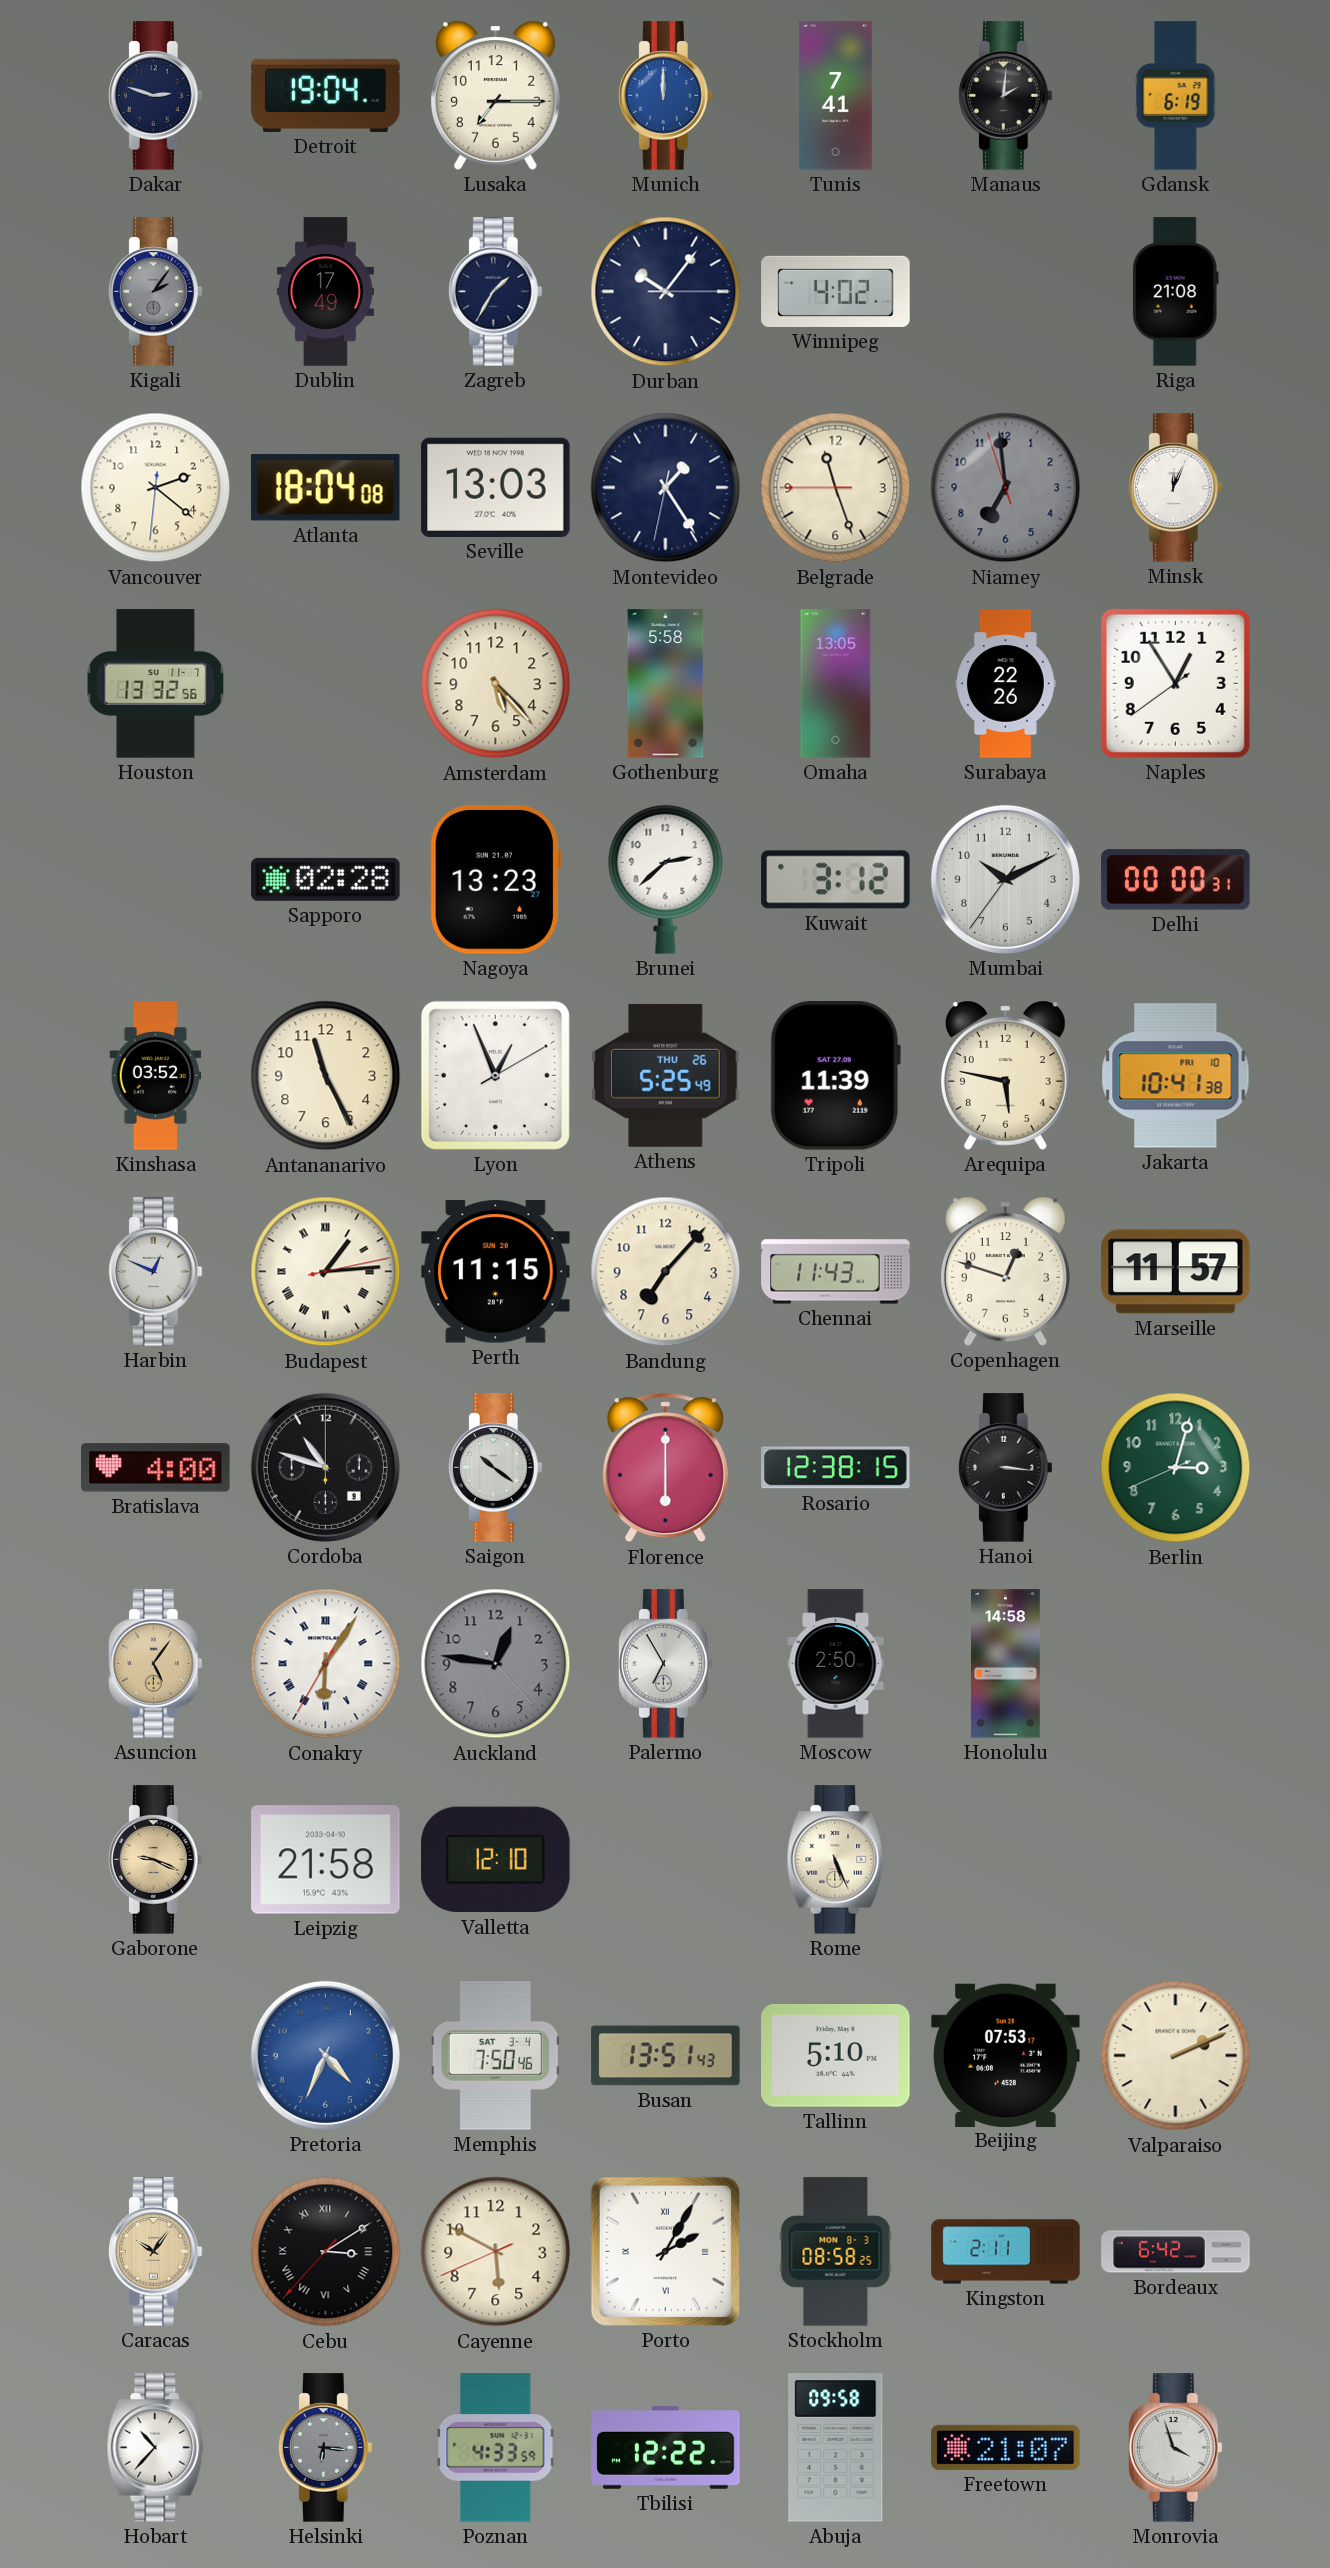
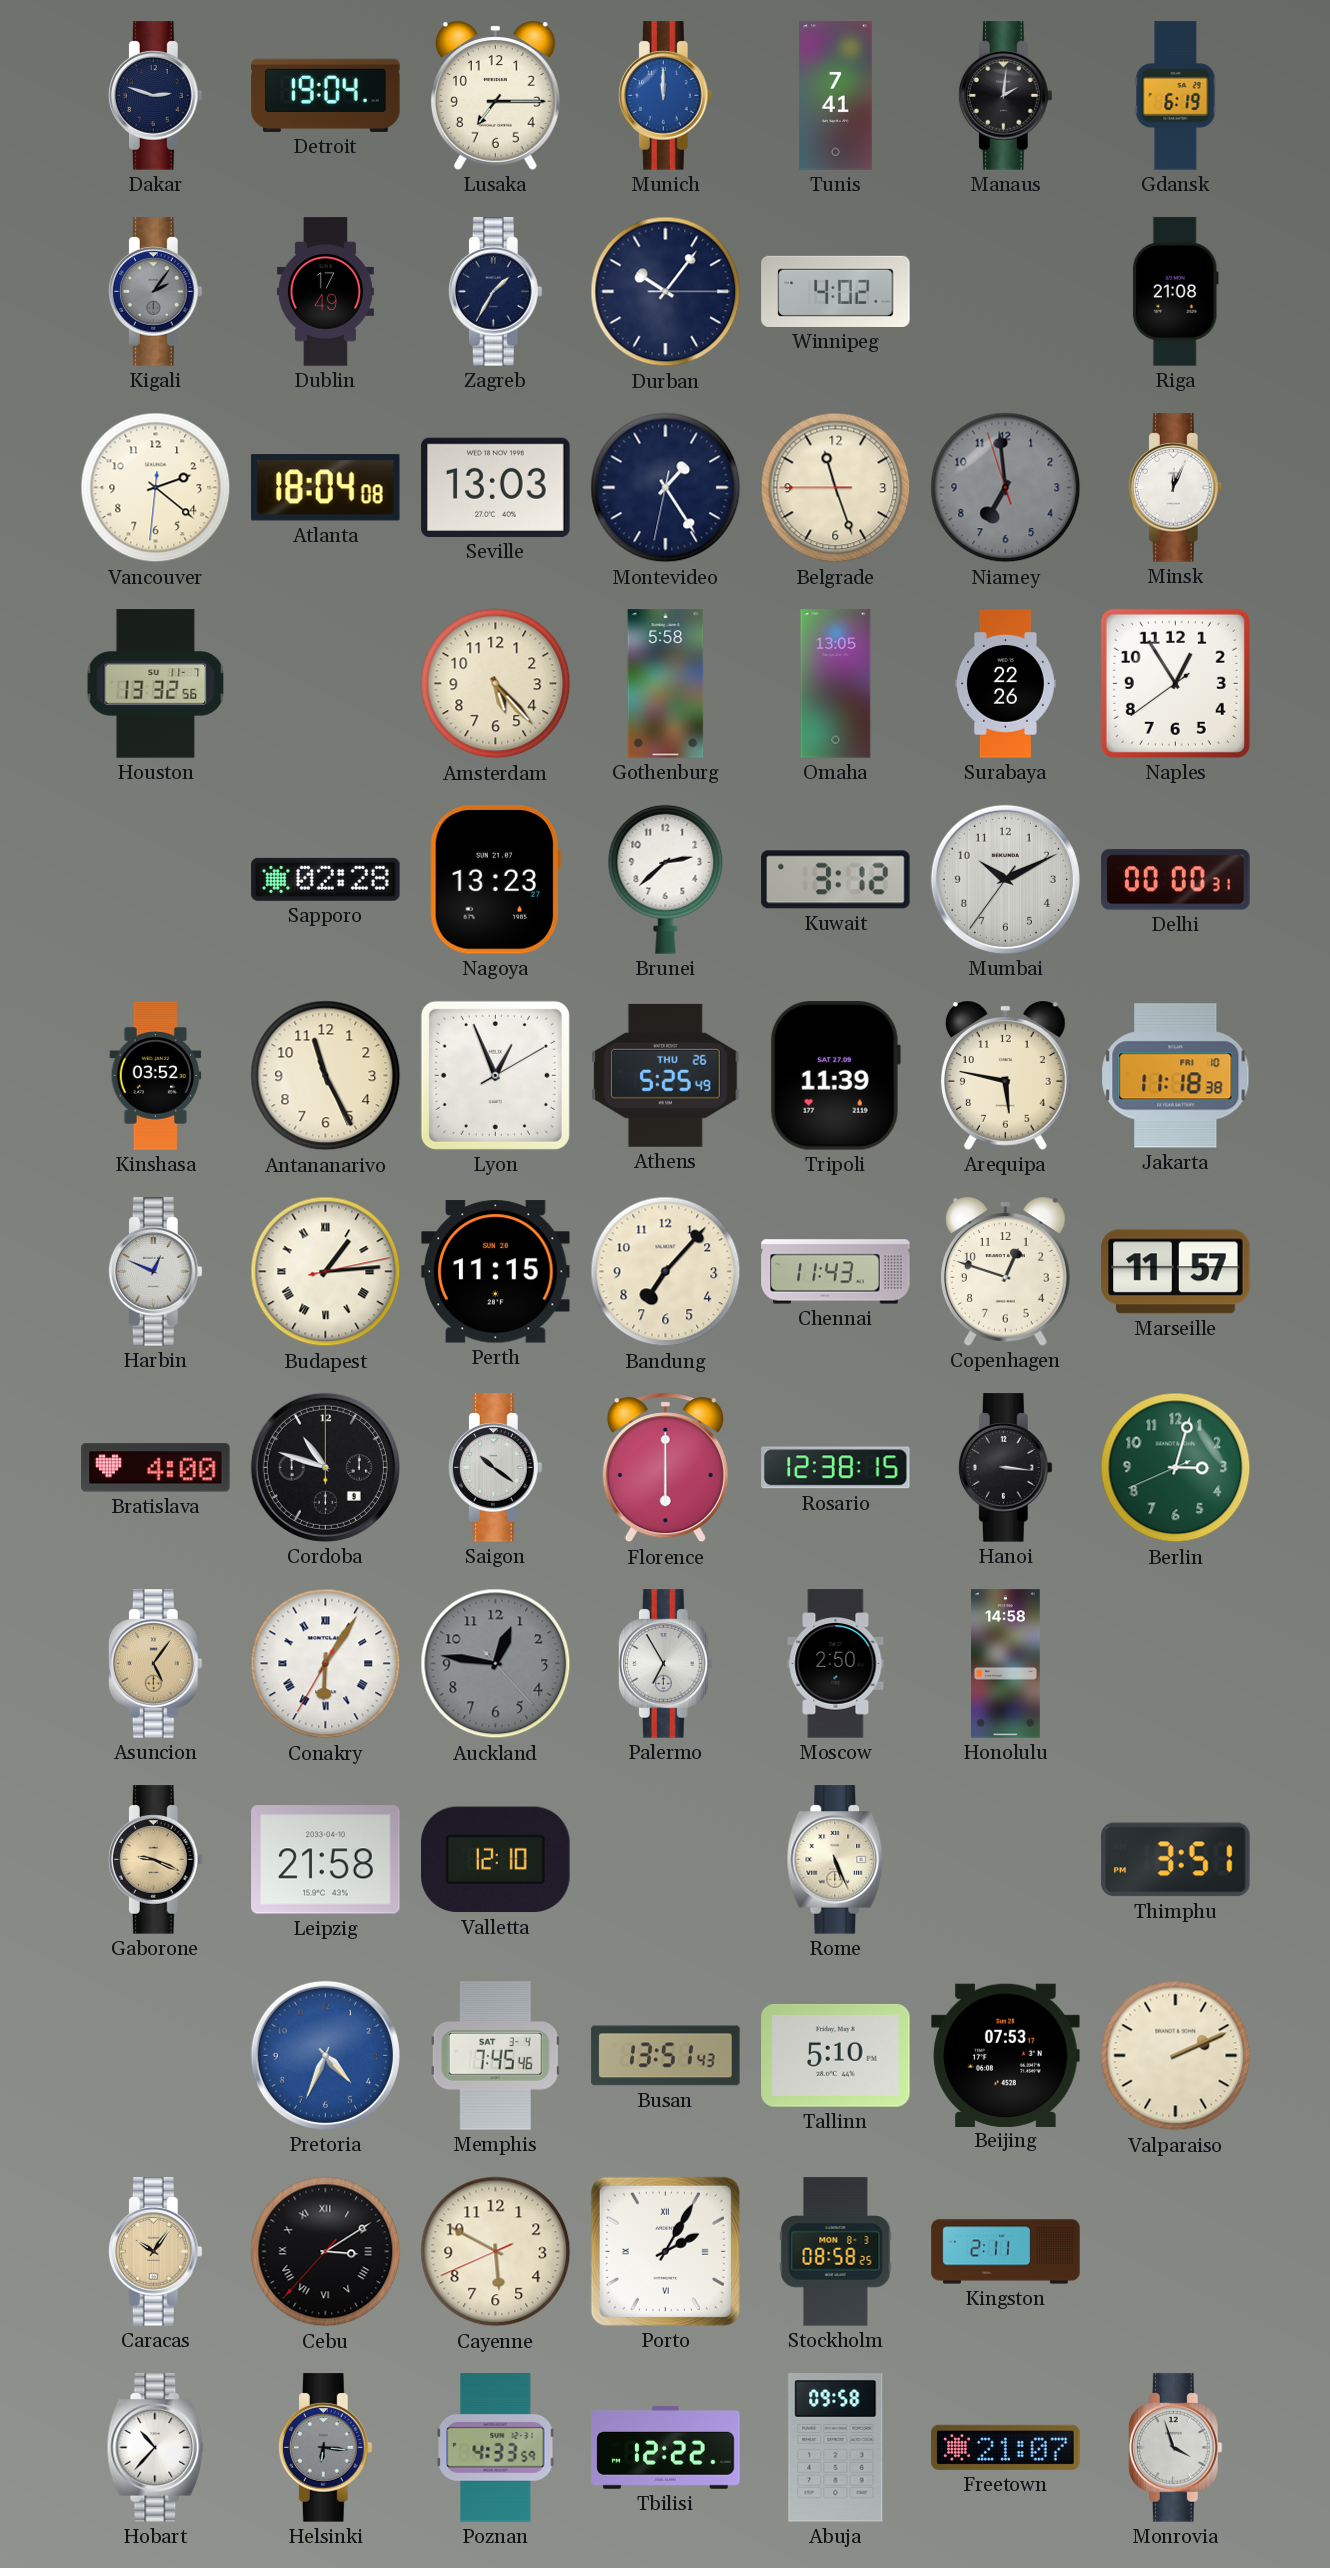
Jakarta: 10:41 -> 11:18
Thimphu: none -> 3:51
Memphis: 7:50 -> 7:45
Bordeaux: 6:42 -> none
